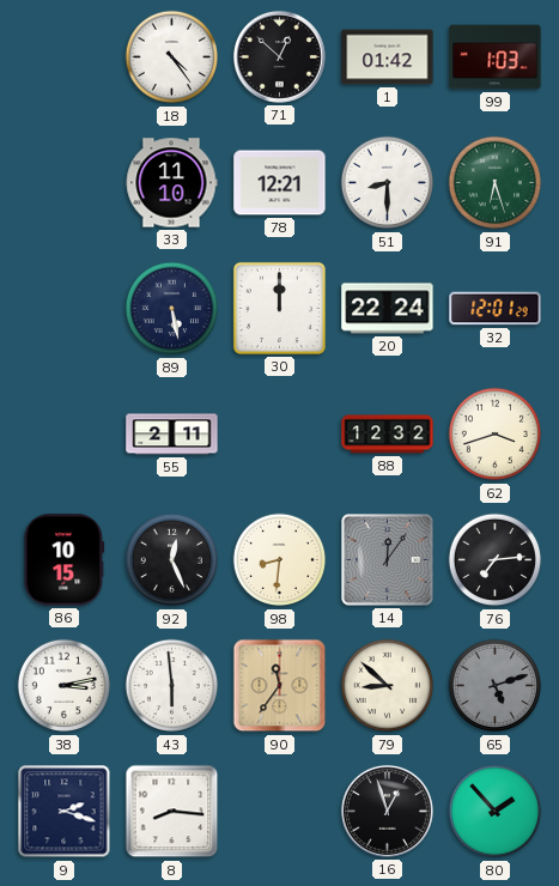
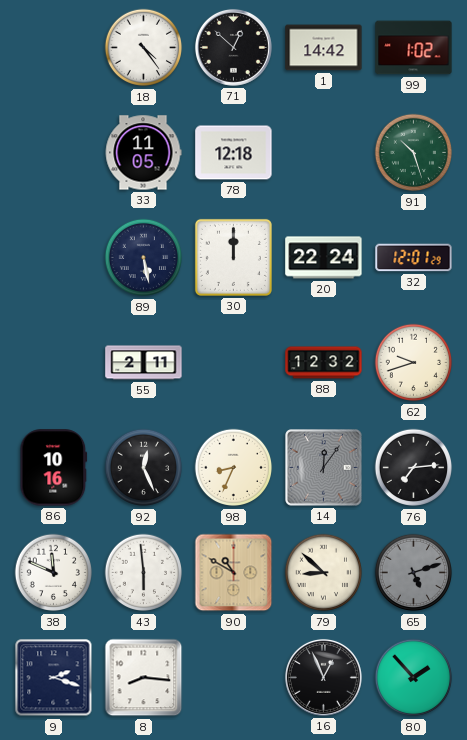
1: 01:42 -> 14:42
99: 1:03 -> 1:02
33: 11:10 -> 11:05
78: 12:21 -> 12:18
51: 8:30 -> none
91: 6:27 -> 10:27
62: 3:42 -> 9:42
86: 10:15 -> 10:16
98: 8:31 -> 8:34
38: 3:13 -> 11:49
90: 11:36 -> 10:50
16: 12:57 -> 12:56
